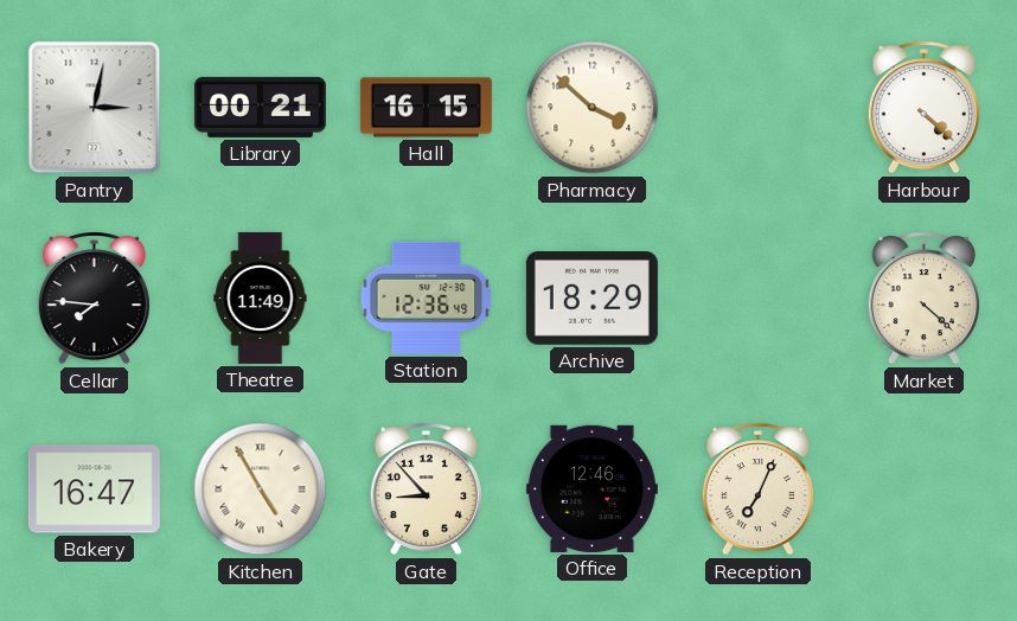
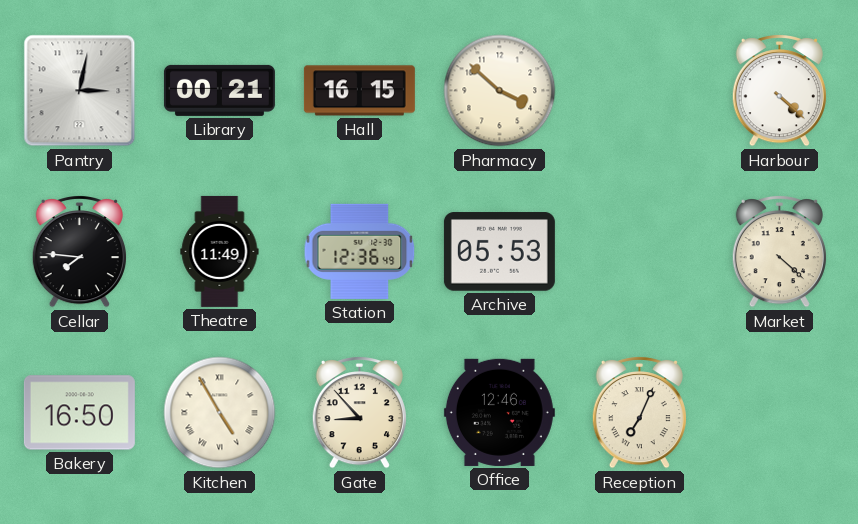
Archive: 18:29 -> 05:53
Bakery: 16:47 -> 16:50
